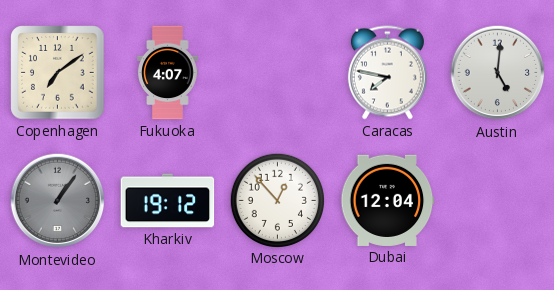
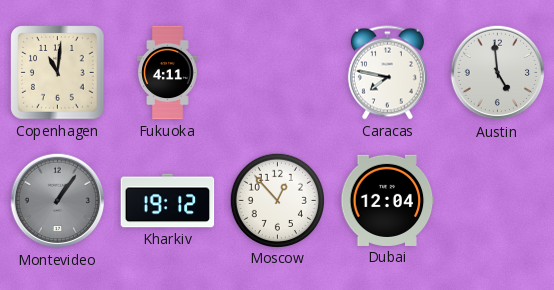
Copenhagen: 7:09 -> 11:01
Fukuoka: 4:07 -> 4:11
Austin: 5:01 -> 4:59
